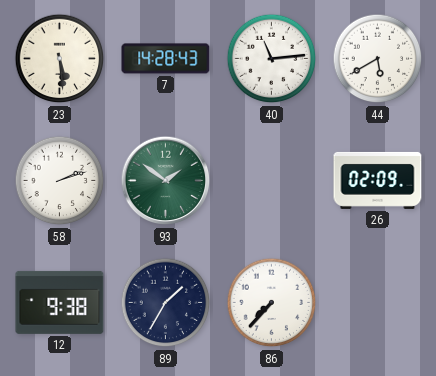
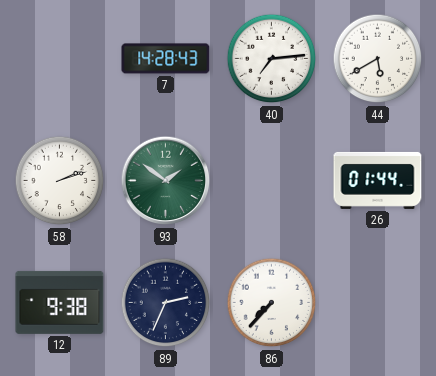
23: 5:29 -> none
40: 11:14 -> 7:14
26: 02:09 -> 01:44
89: 1:35 -> 2:34
